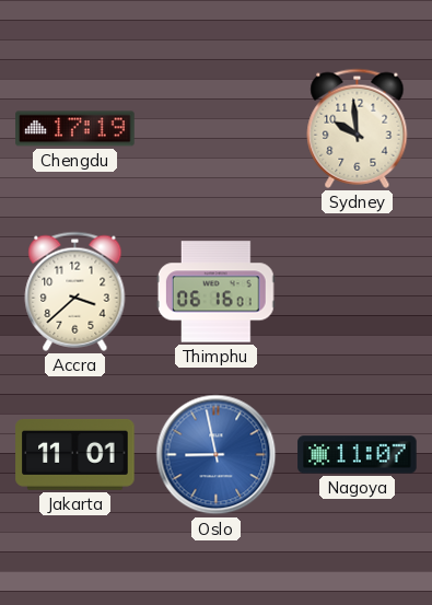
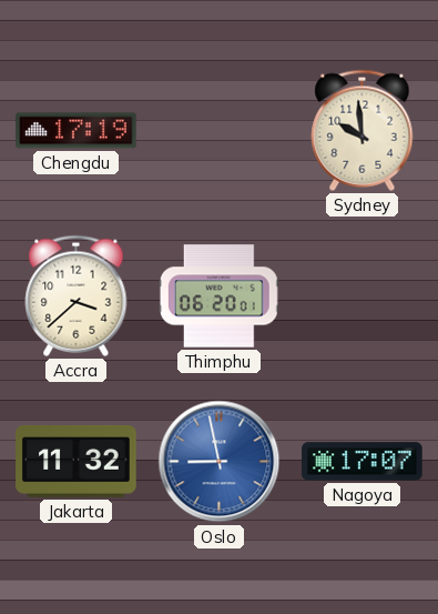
Thimphu: 06:16 -> 06:20
Jakarta: 11:01 -> 11:32
Nagoya: 11:07 -> 17:07
